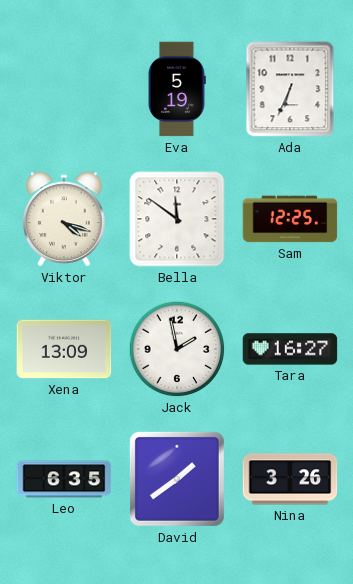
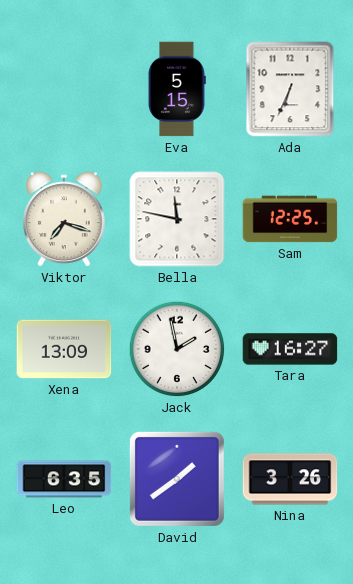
Eva: 5:19 -> 5:15
Viktor: 4:18 -> 7:18
Bella: 11:51 -> 11:47
